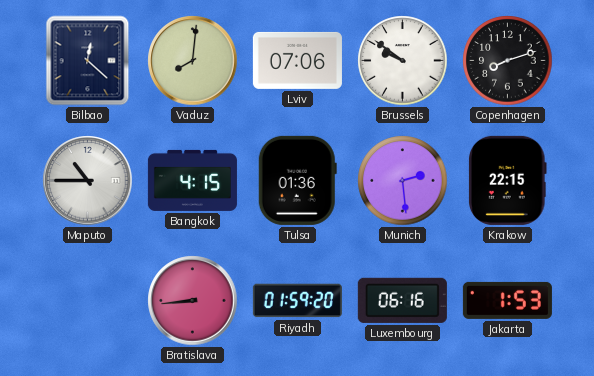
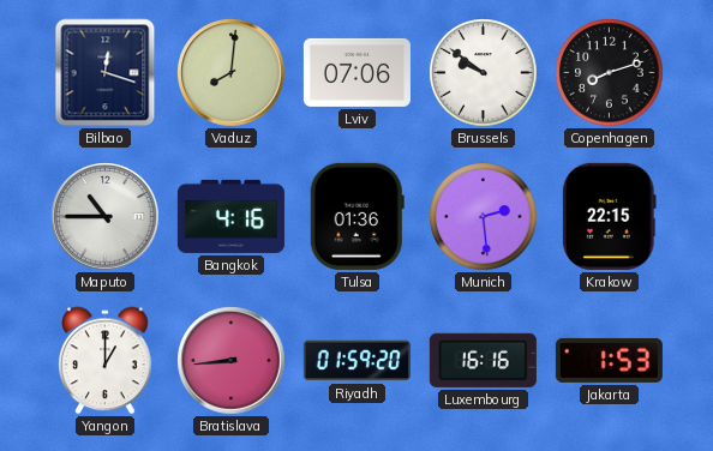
Bilbao: 12:22 -> 12:18
Bangkok: 4:15 -> 4:16
Yangon: none -> 1:00
Luxembourg: 06:16 -> 16:16
